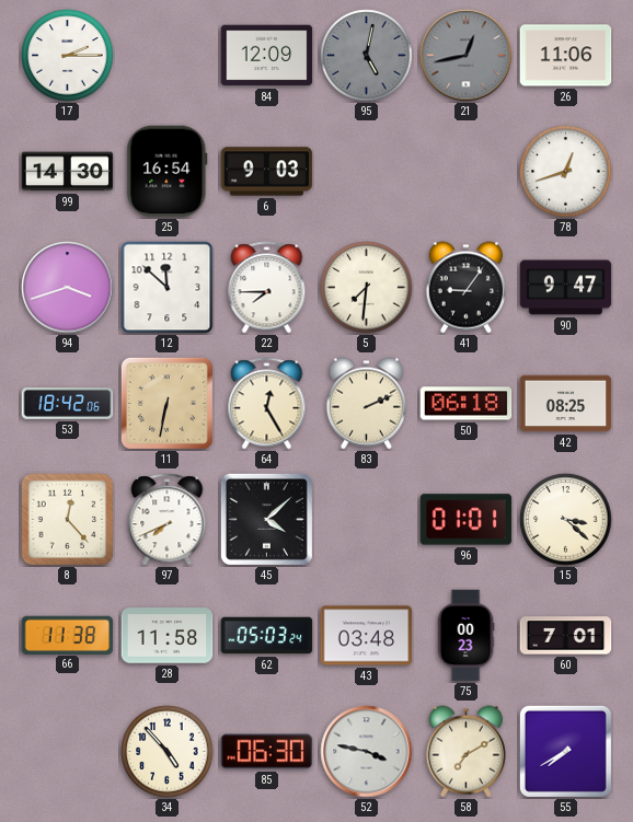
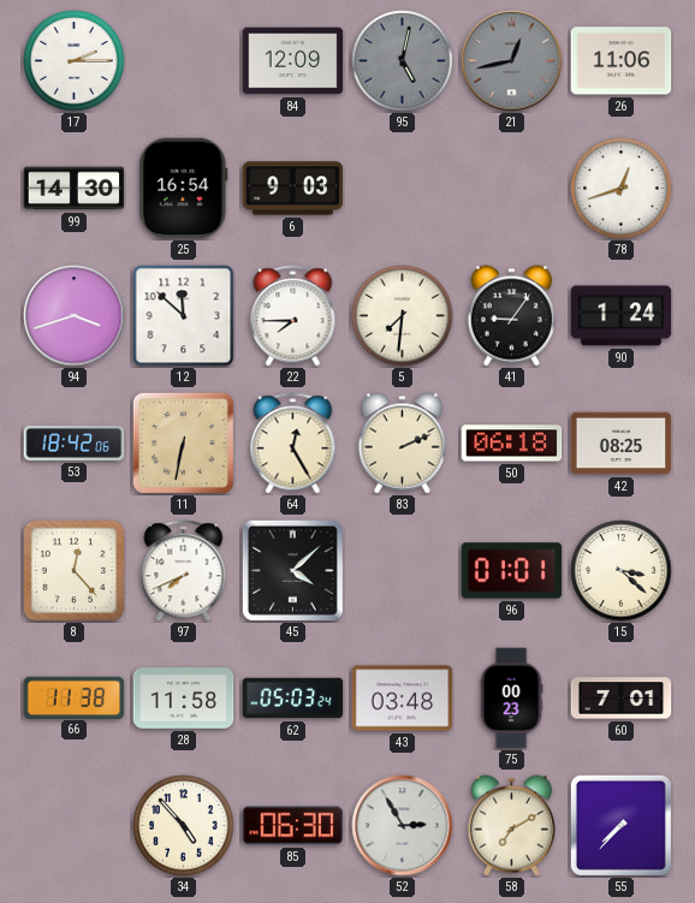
90: 9:47 -> 1:24
52: 3:47 -> 2:55
55: 7:40 -> 7:37
